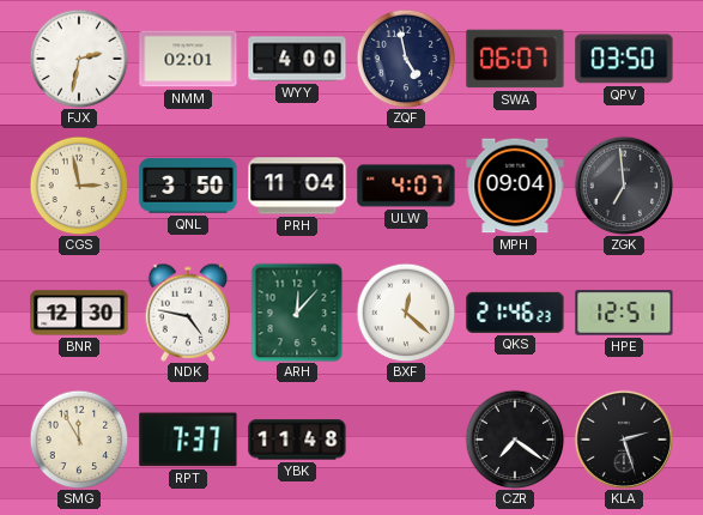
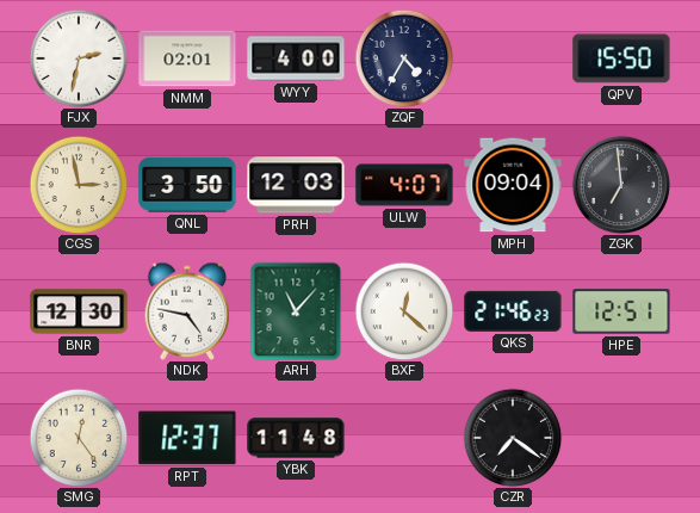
ZQF: 4:58 -> 4:35
SWA: 06:07 -> none
QPV: 03:50 -> 15:50
PRH: 11:04 -> 12:03
ARH: 12:07 -> 11:07
SMG: 11:55 -> 12:24
RPT: 7:37 -> 12:37
KLA: 2:27 -> none
